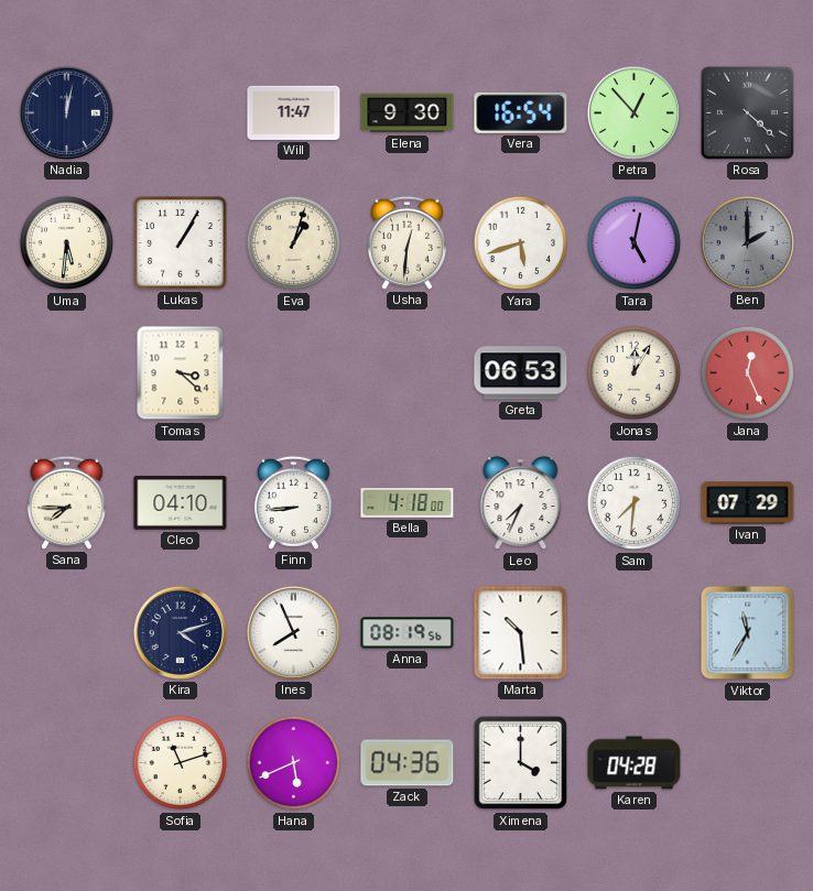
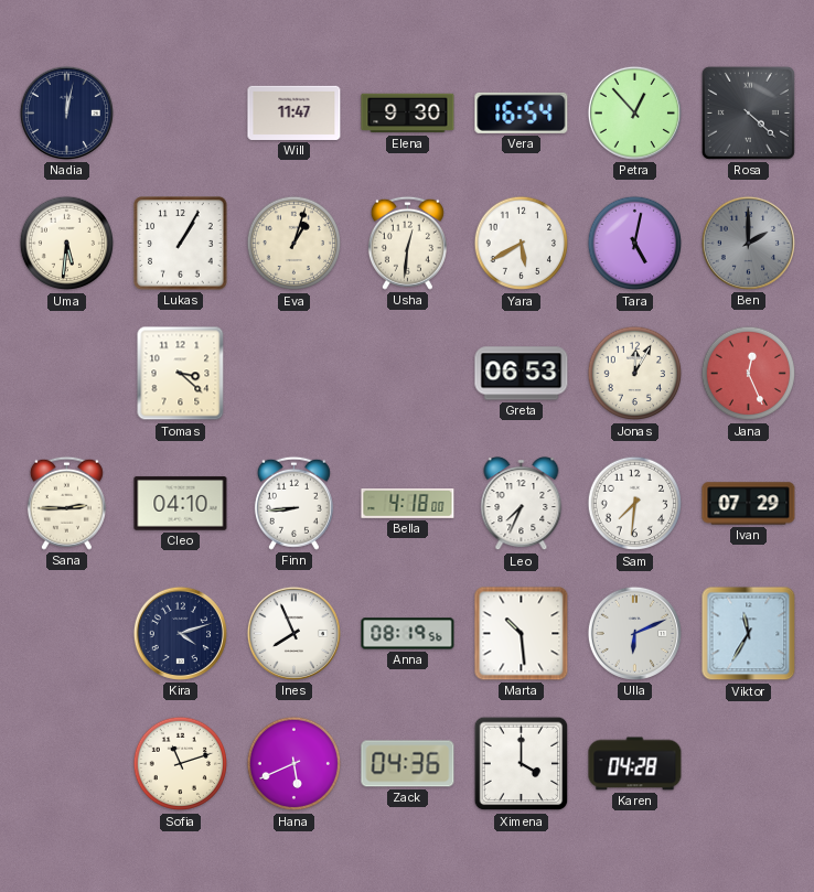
Yara: 5:42 -> 5:40
Sana: 7:45 -> 2:45
Ulla: none -> 6:11
